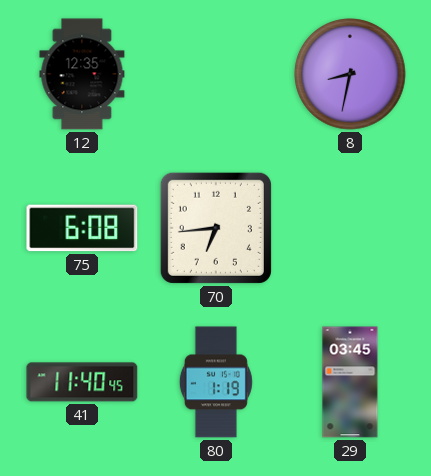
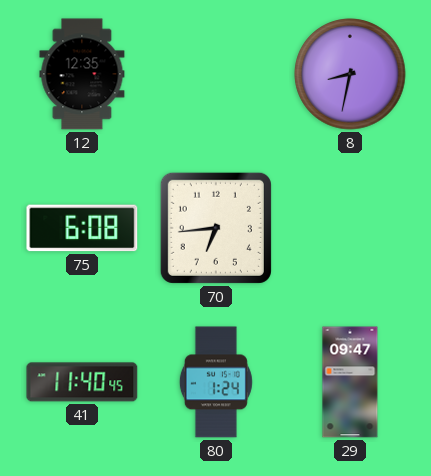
80: 1:19 -> 1:24
29: 03:45 -> 09:47
